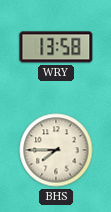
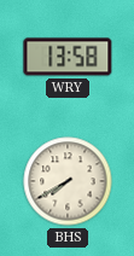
BHS: 7:45 -> 7:40
